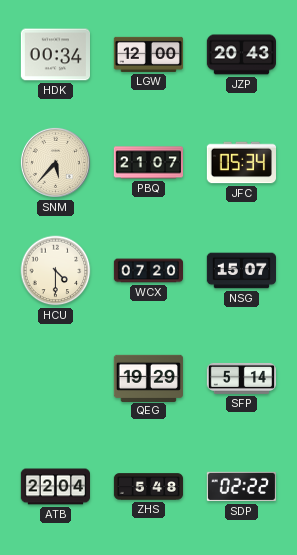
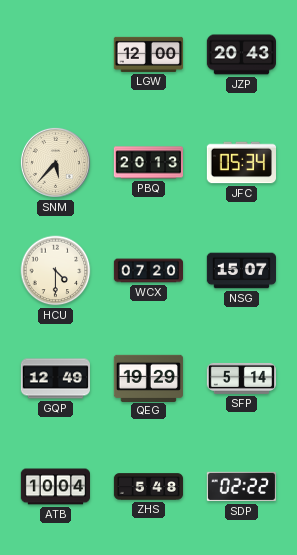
HDK: 00:34 -> none
PBQ: 21:07 -> 20:13
GQP: none -> 12:49
ATB: 22:04 -> 10:04
